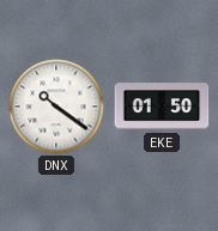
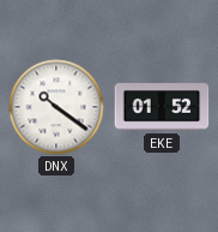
EKE: 01:50 -> 01:52
